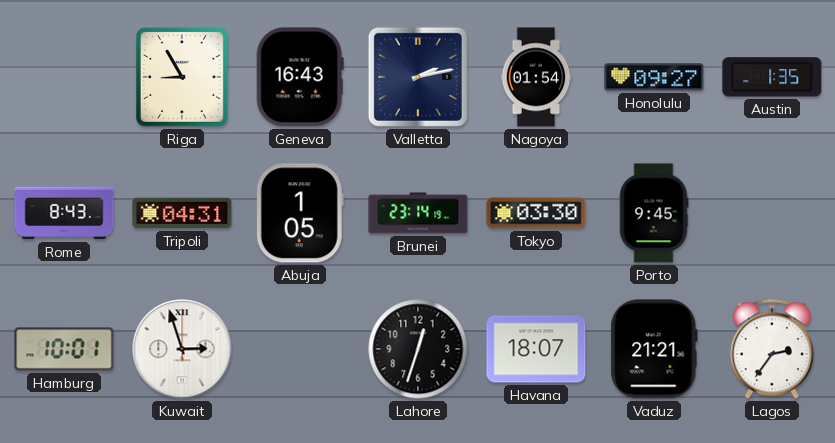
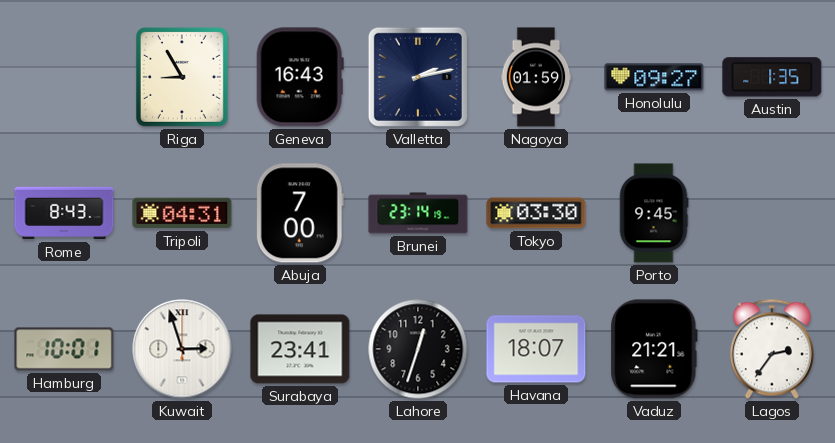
Nagoya: 01:54 -> 01:59
Abuja: 1:05 -> 7:00
Surabaya: none -> 23:41
